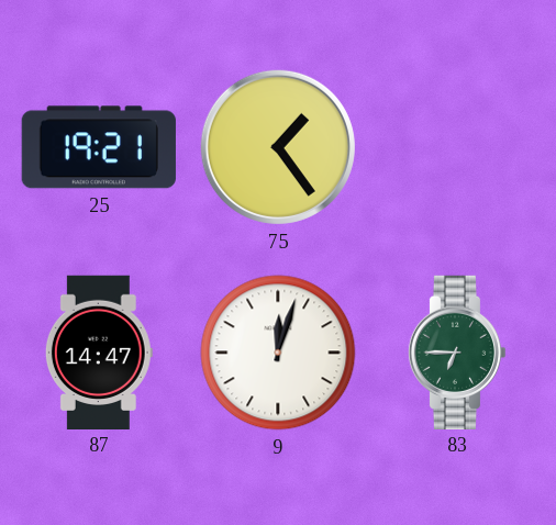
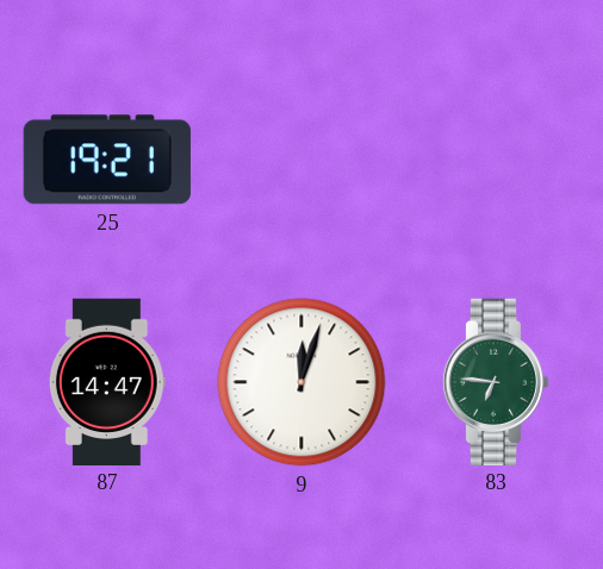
75: 1:24 -> none
83: 6:45 -> 6:46
